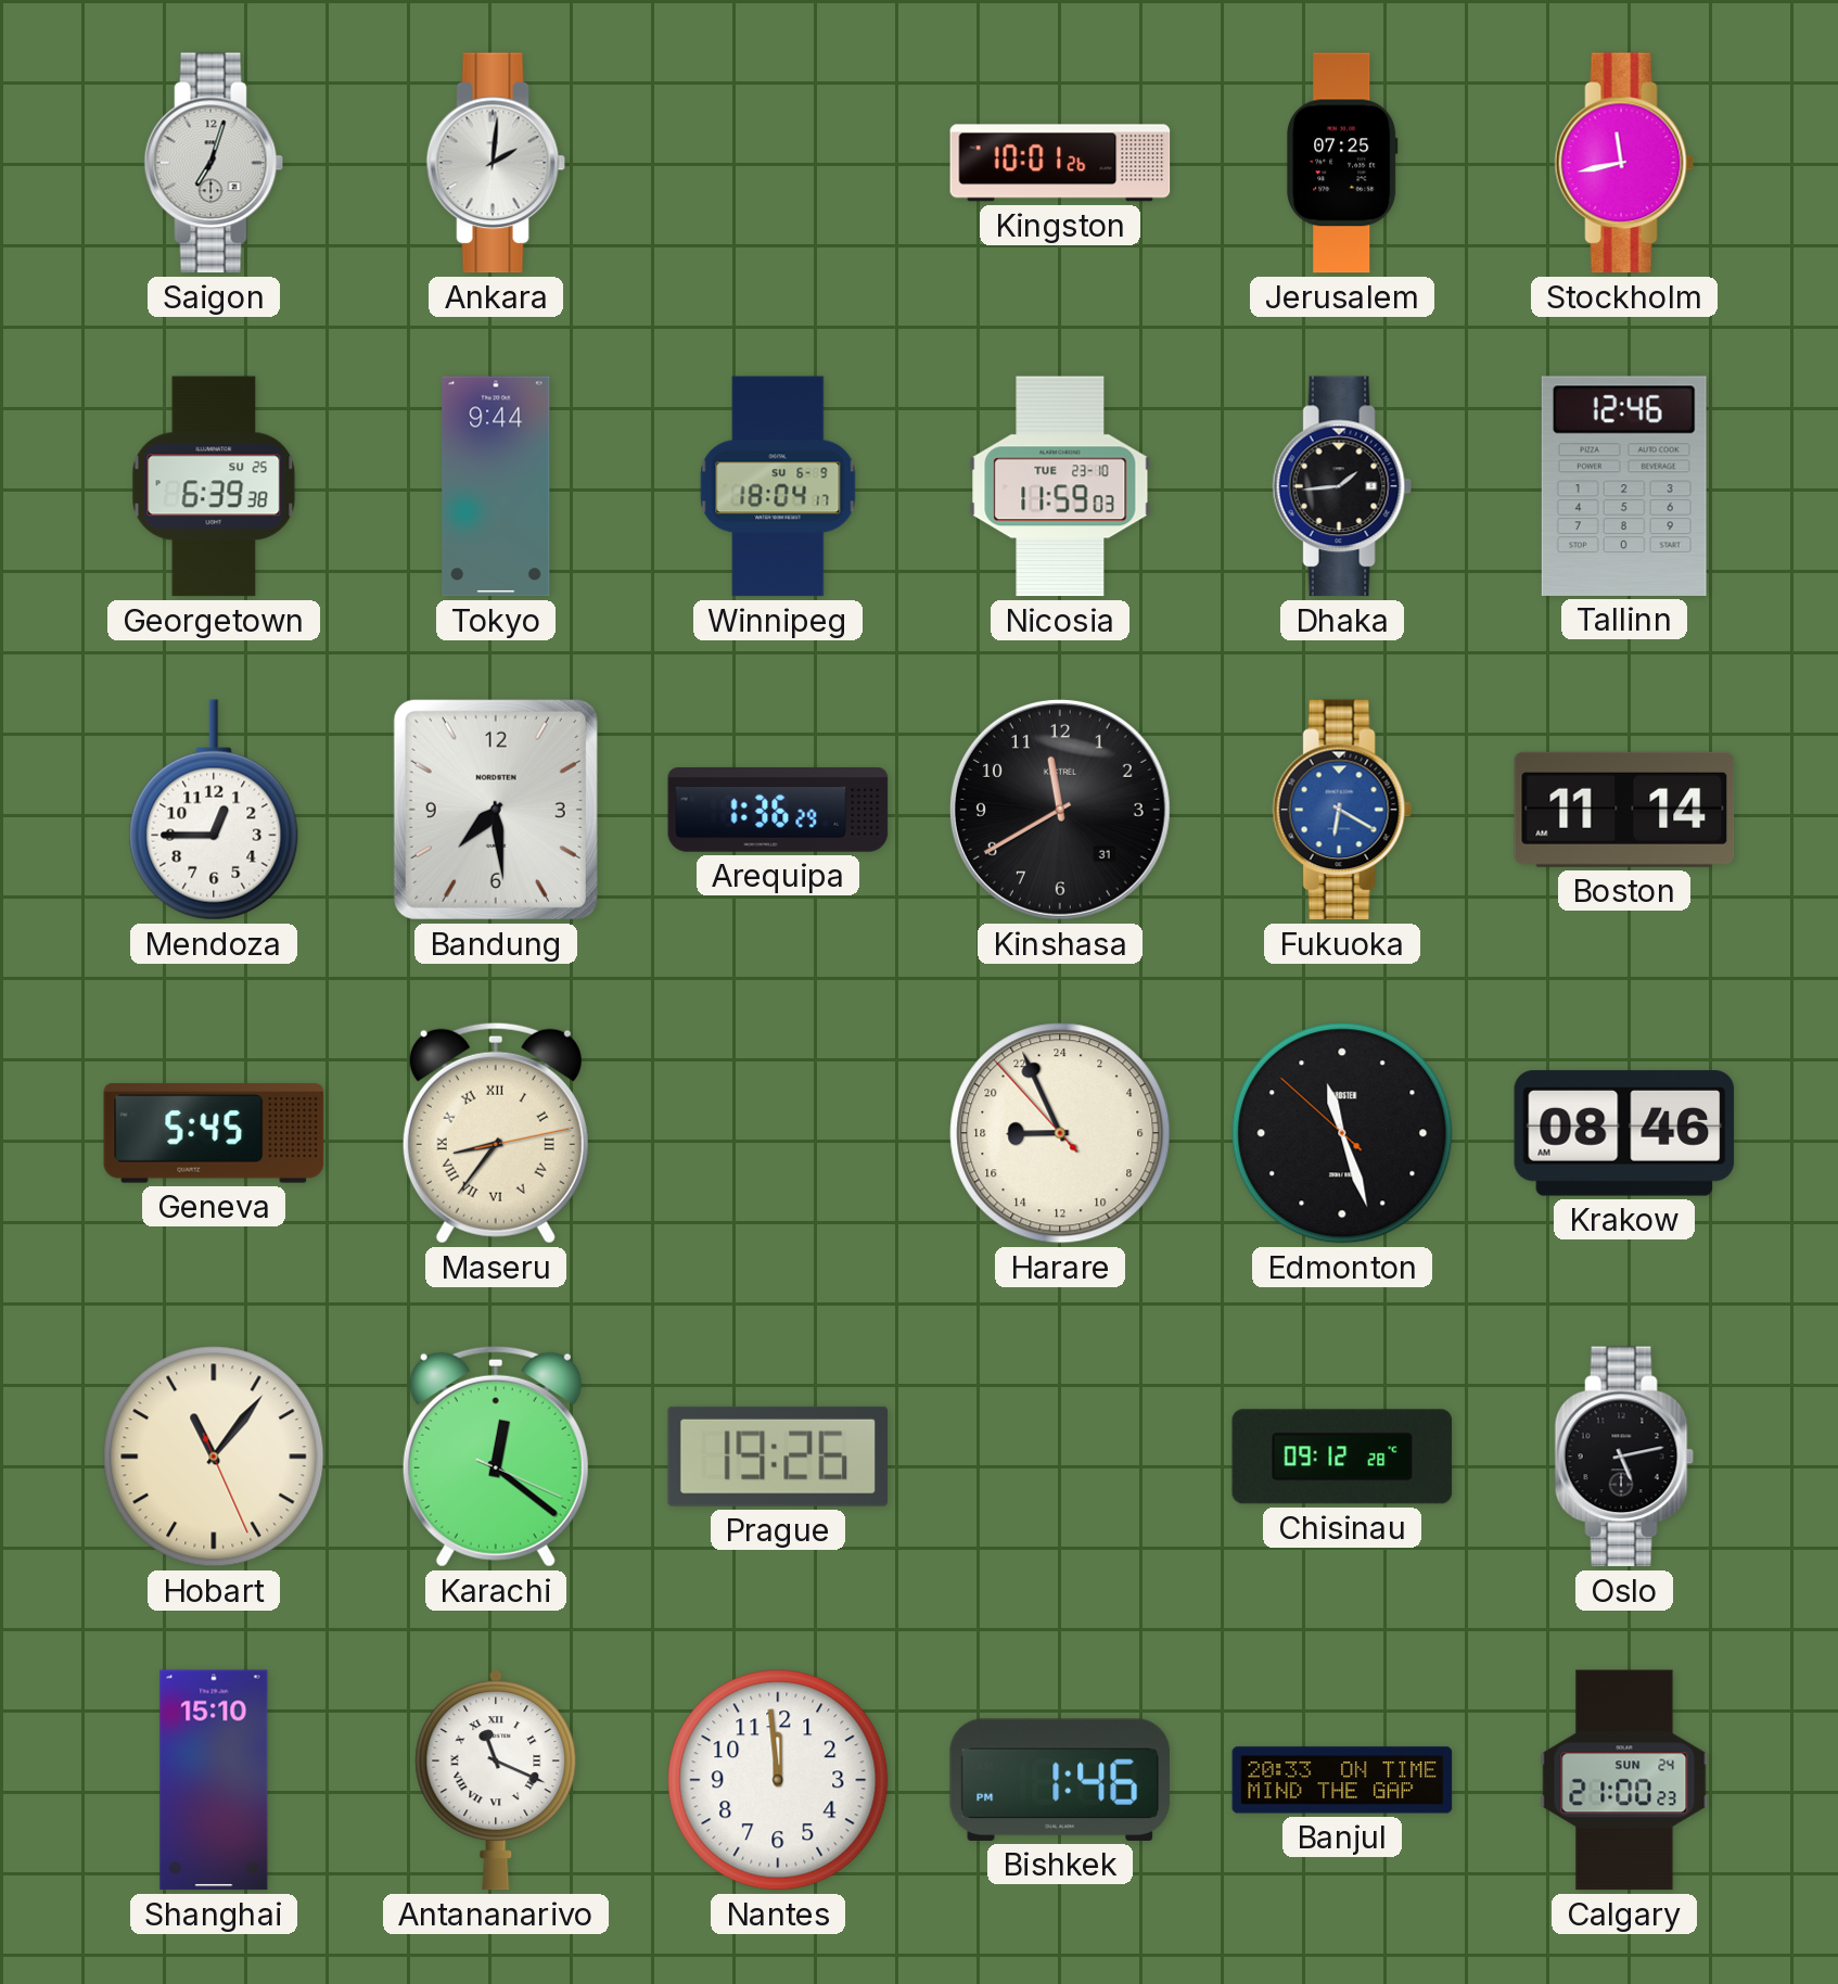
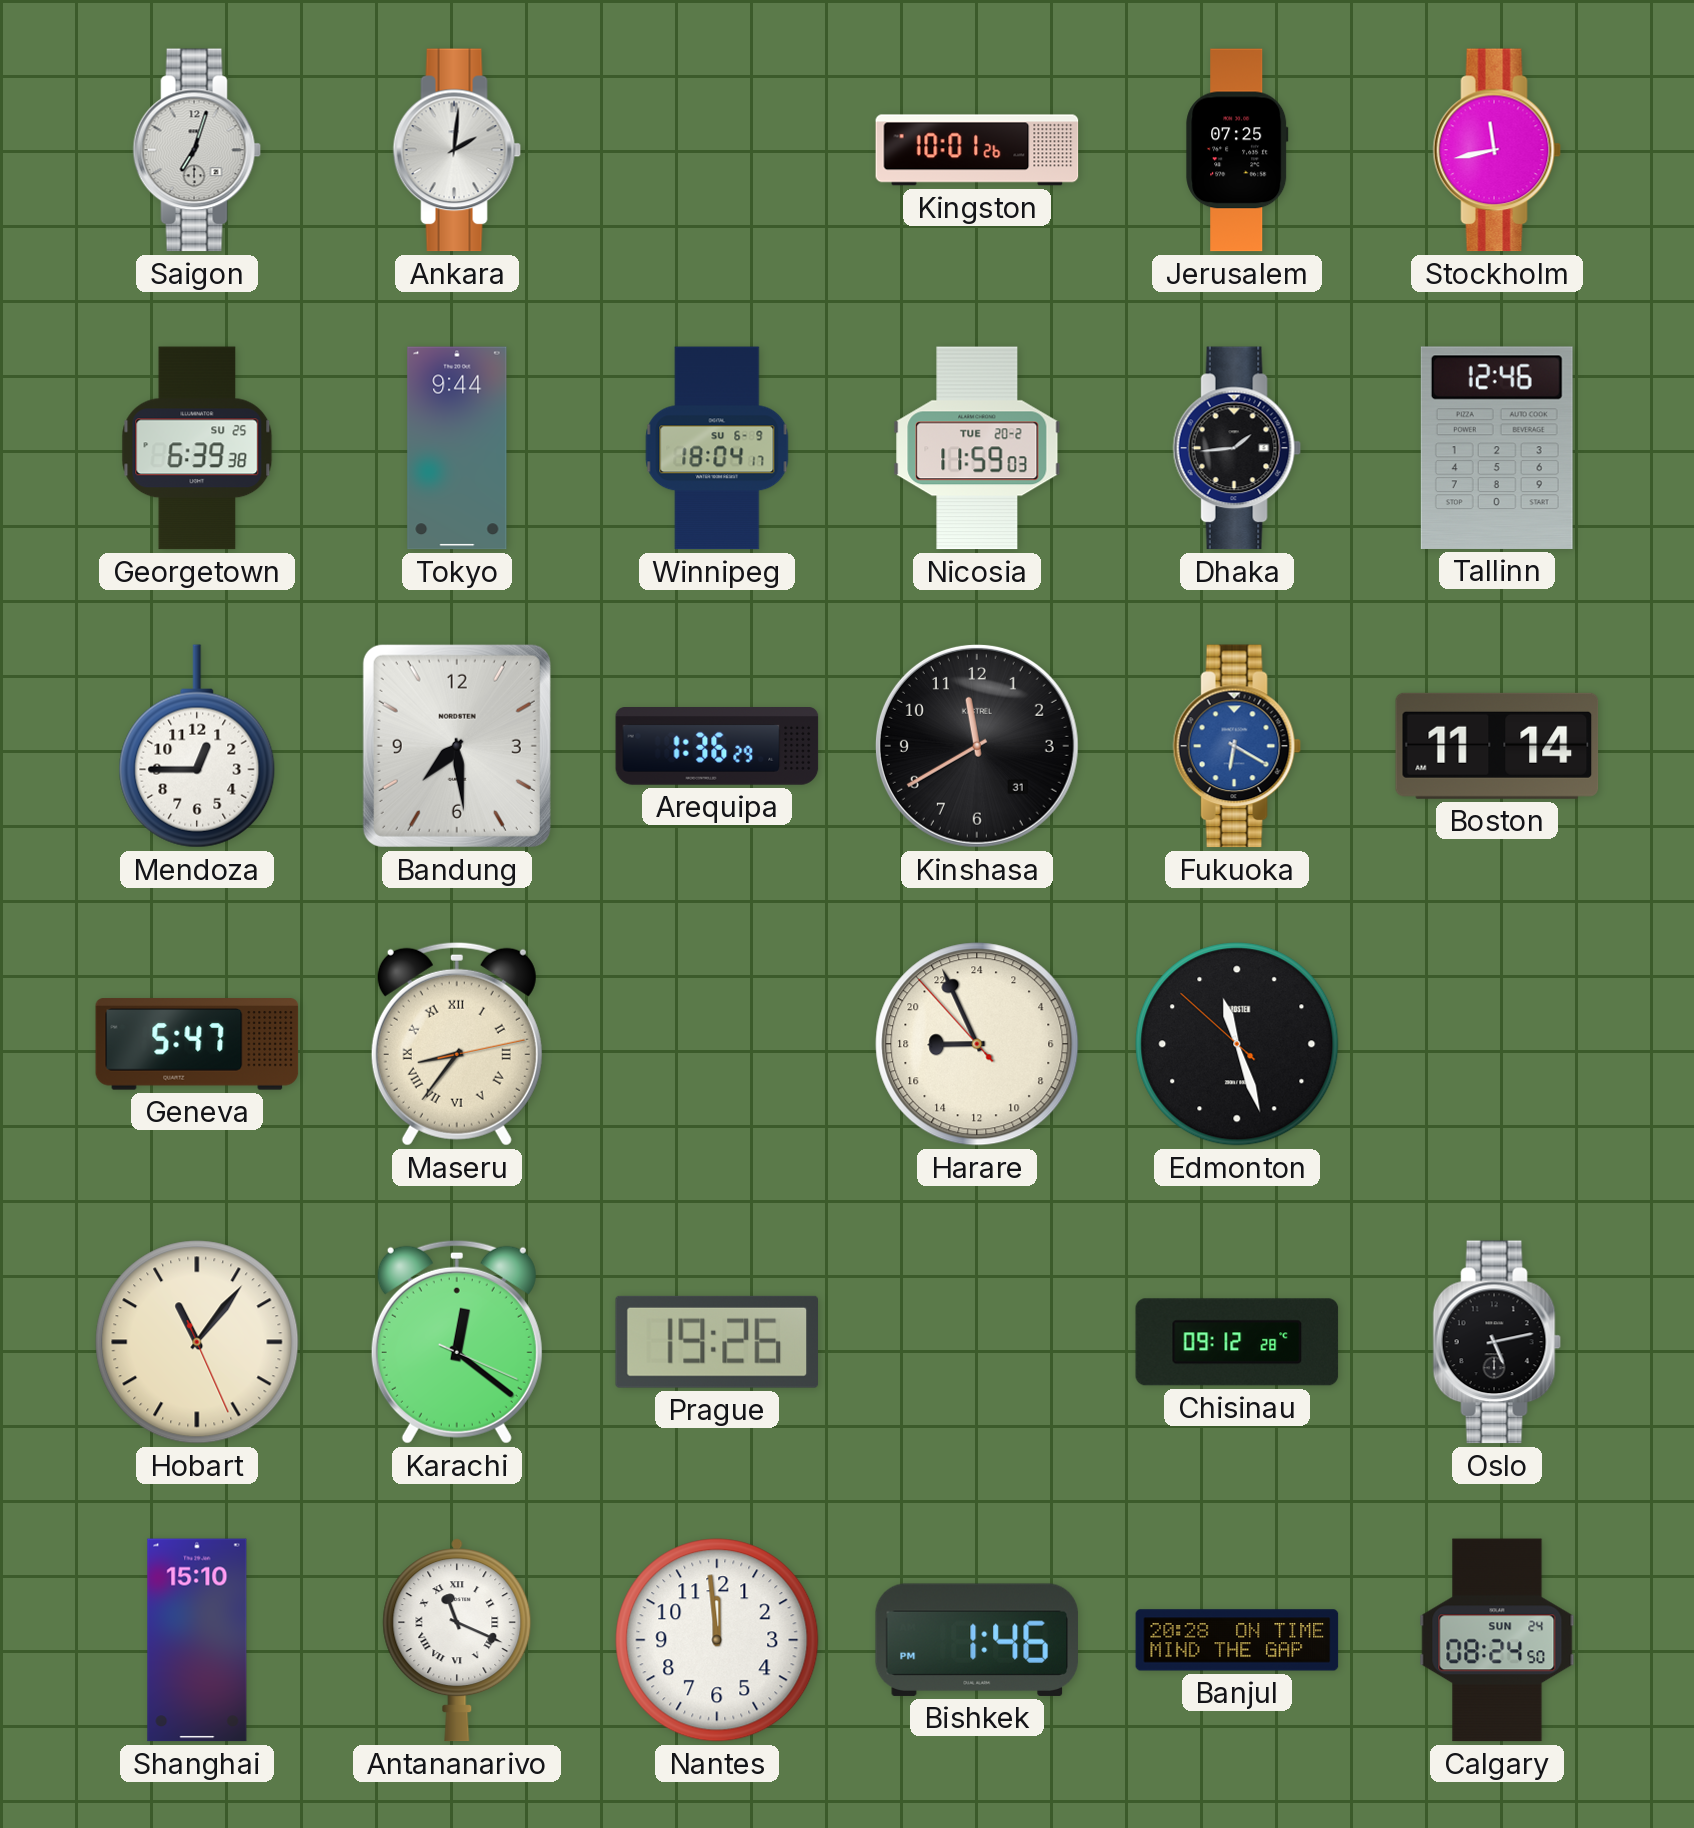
Nicosia date: TUE 23-10 -> TUE 20-2
Geneva: 5:45 -> 5:47
Krakow: 08:46 -> none
Banjul: 20:33 -> 20:28
Calgary: 21:00 -> 08:24
